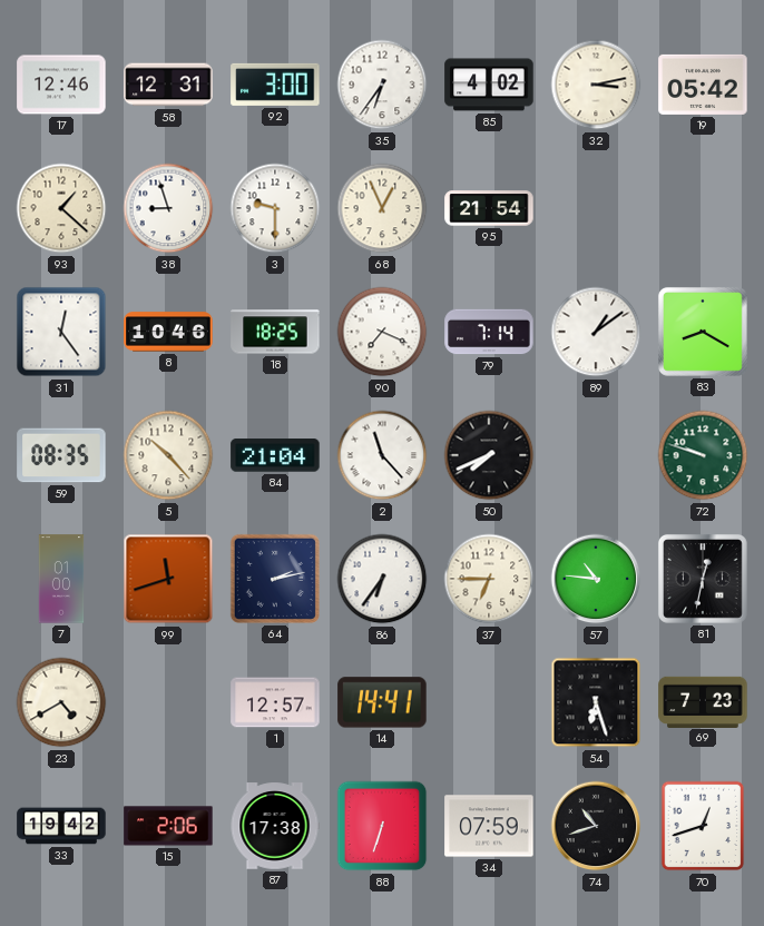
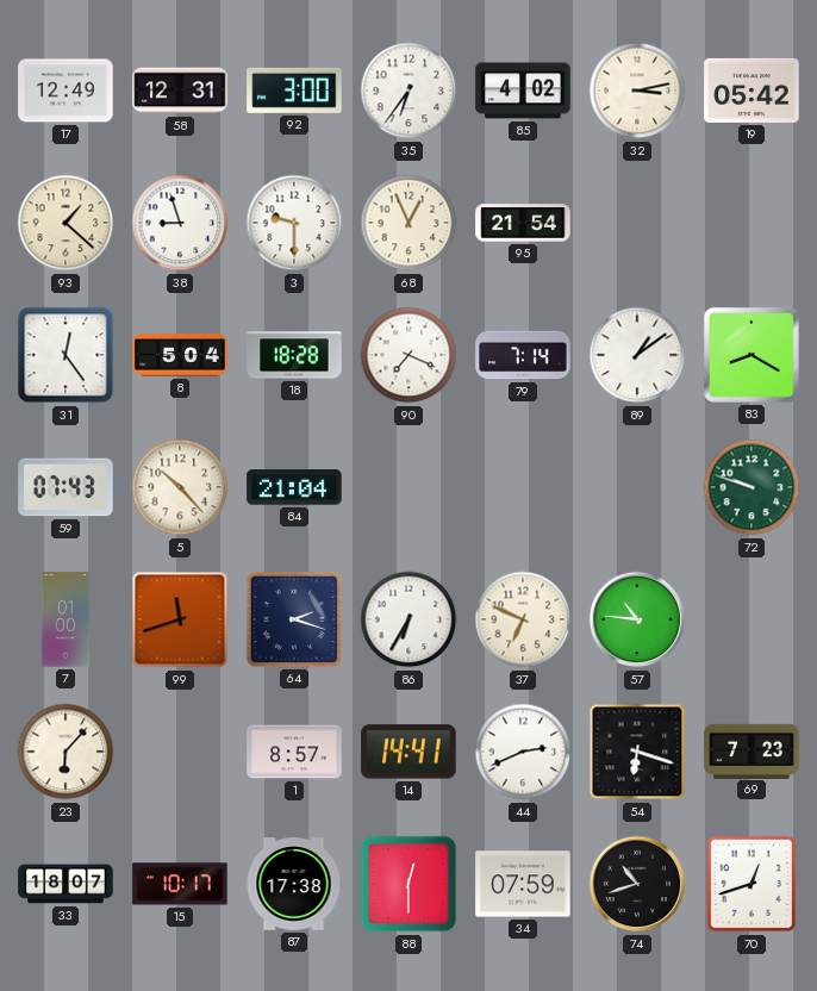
17: 12:46 -> 12:49
8: 10:46 -> 5:04
18: 18:25 -> 18:28
59: 08:35 -> 07:43
2: 11:23 -> none
50: 7:41 -> none
64: 2:13 -> 2:18
86: 6:36 -> 6:35
37: 6:45 -> 6:49
81: 12:32 -> none
23: 4:40 -> 6:07
1: 12:57 -> 8:57
44: none -> 2:41
54: 6:27 -> 6:18
33: 19:42 -> 18:07
15: 2:06 -> 10:17
88: 6:33 -> 12:30
